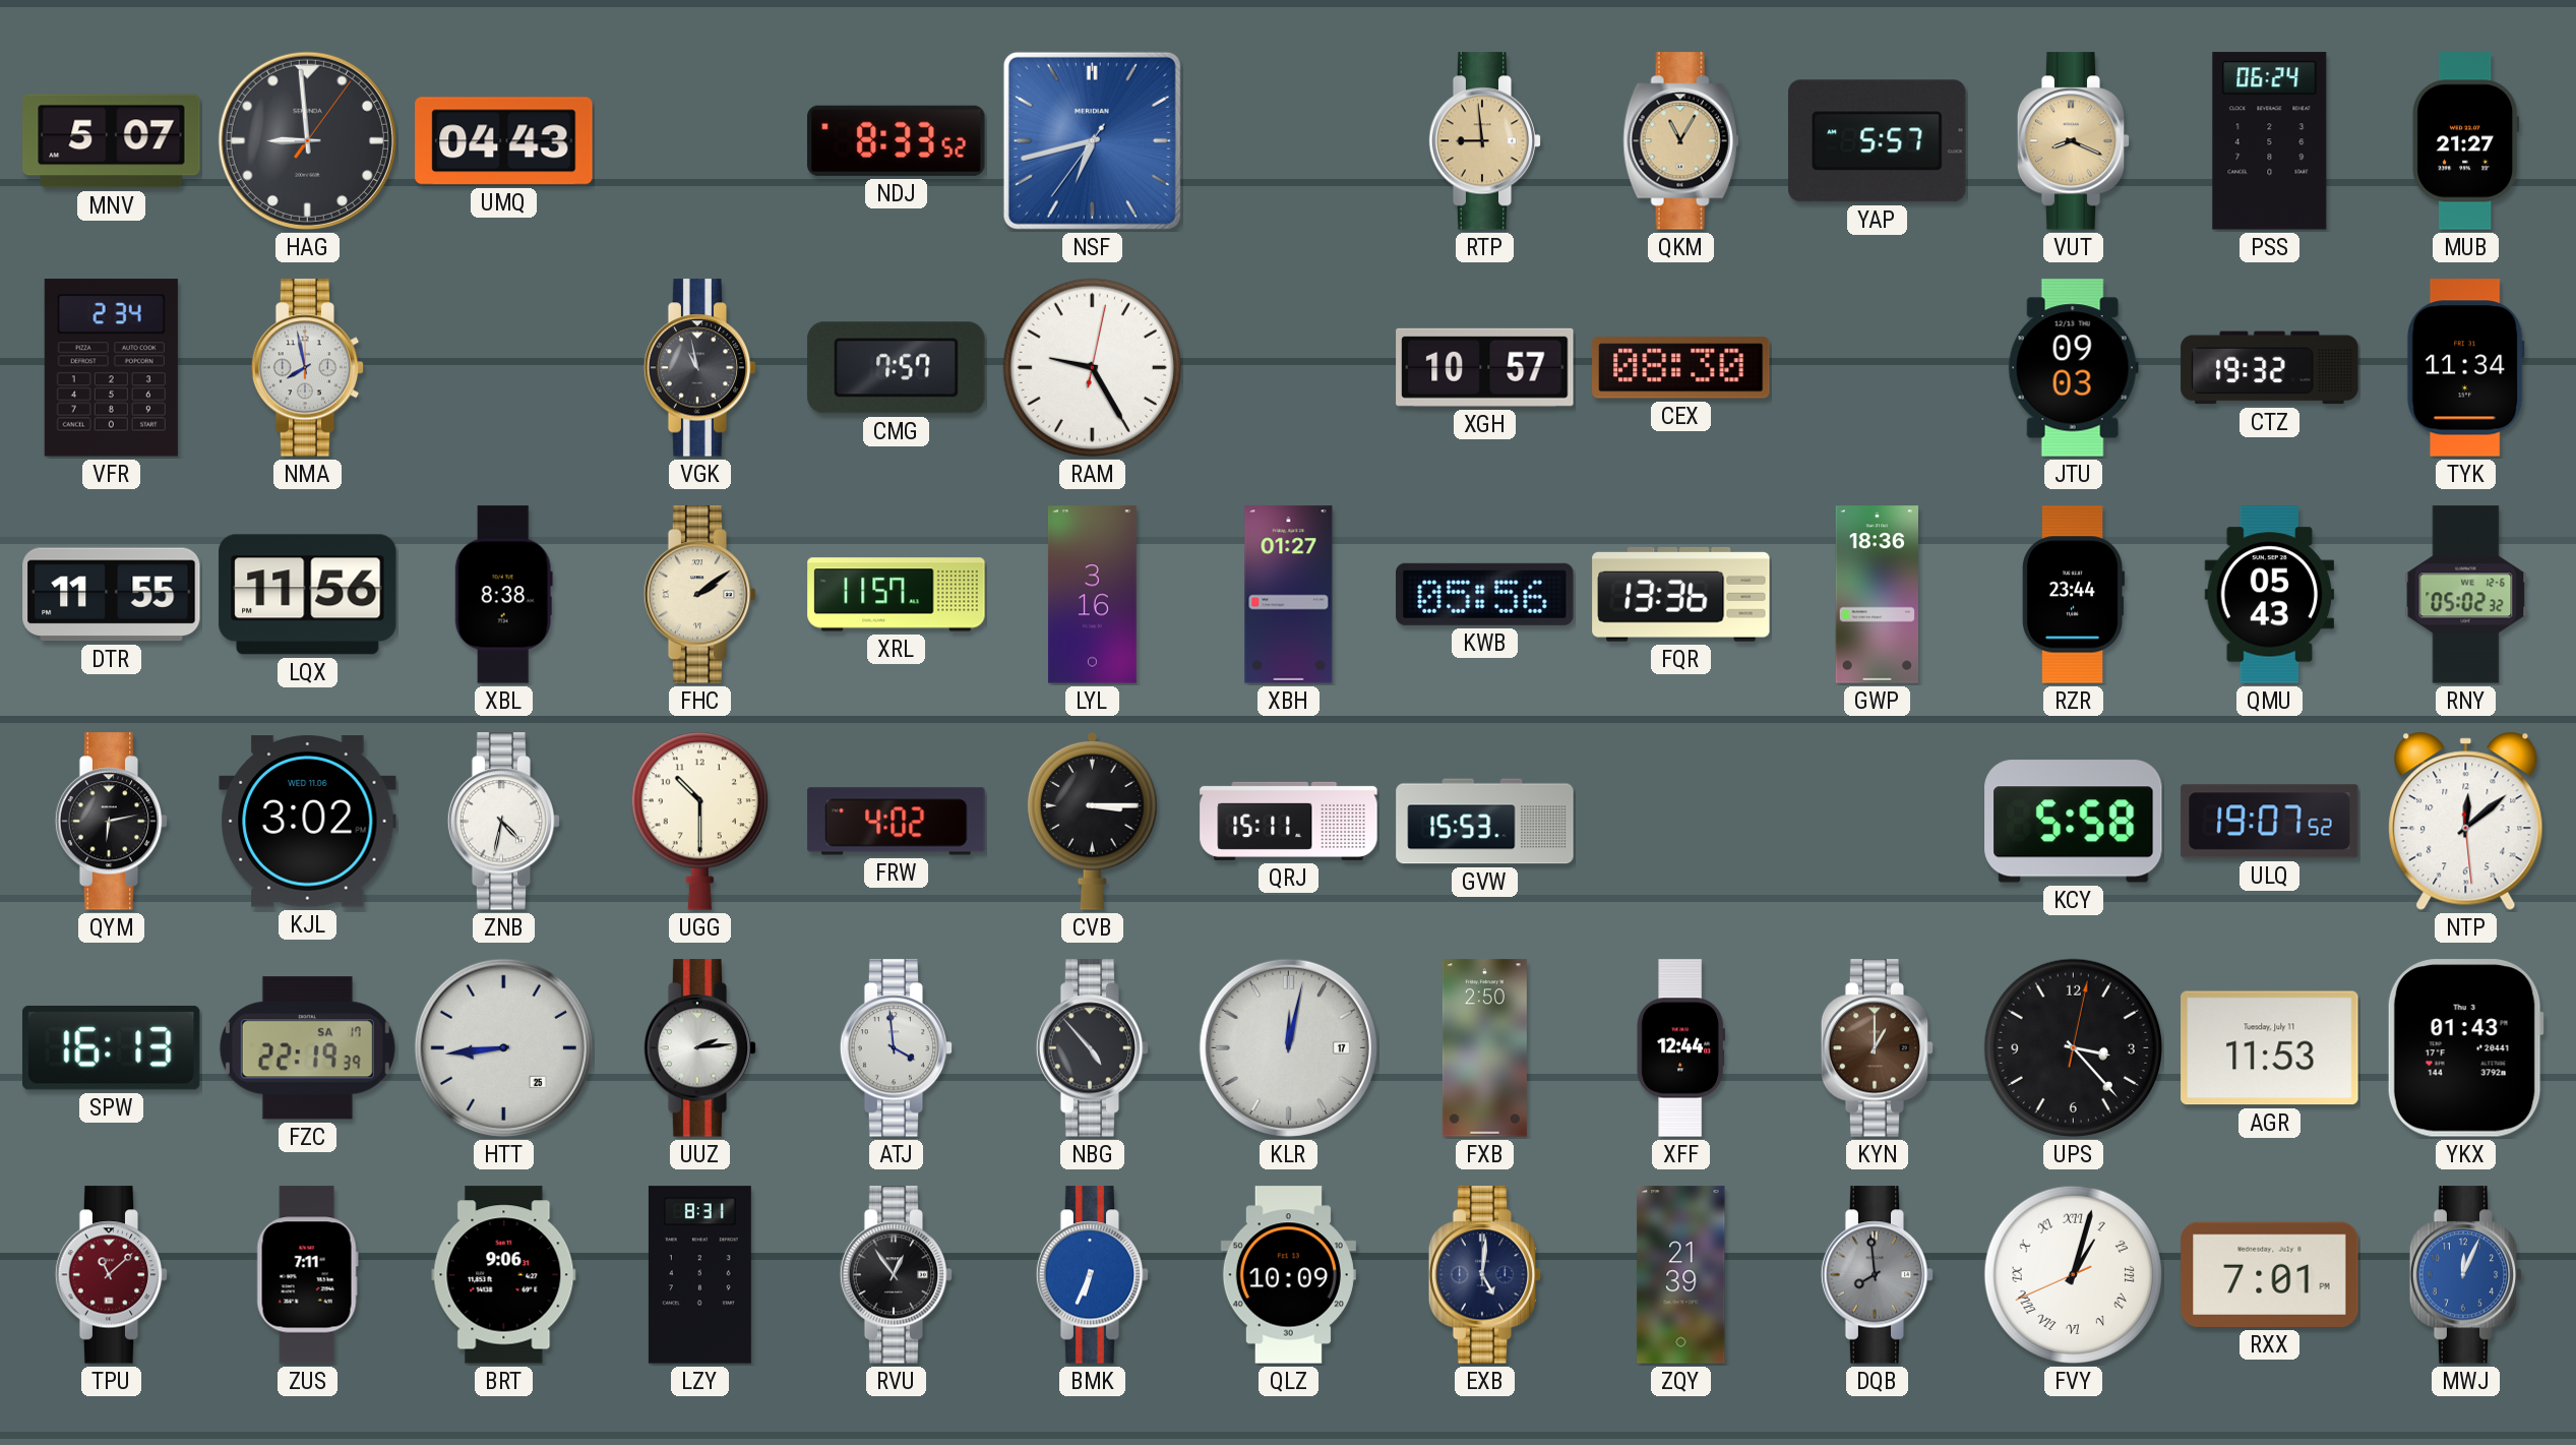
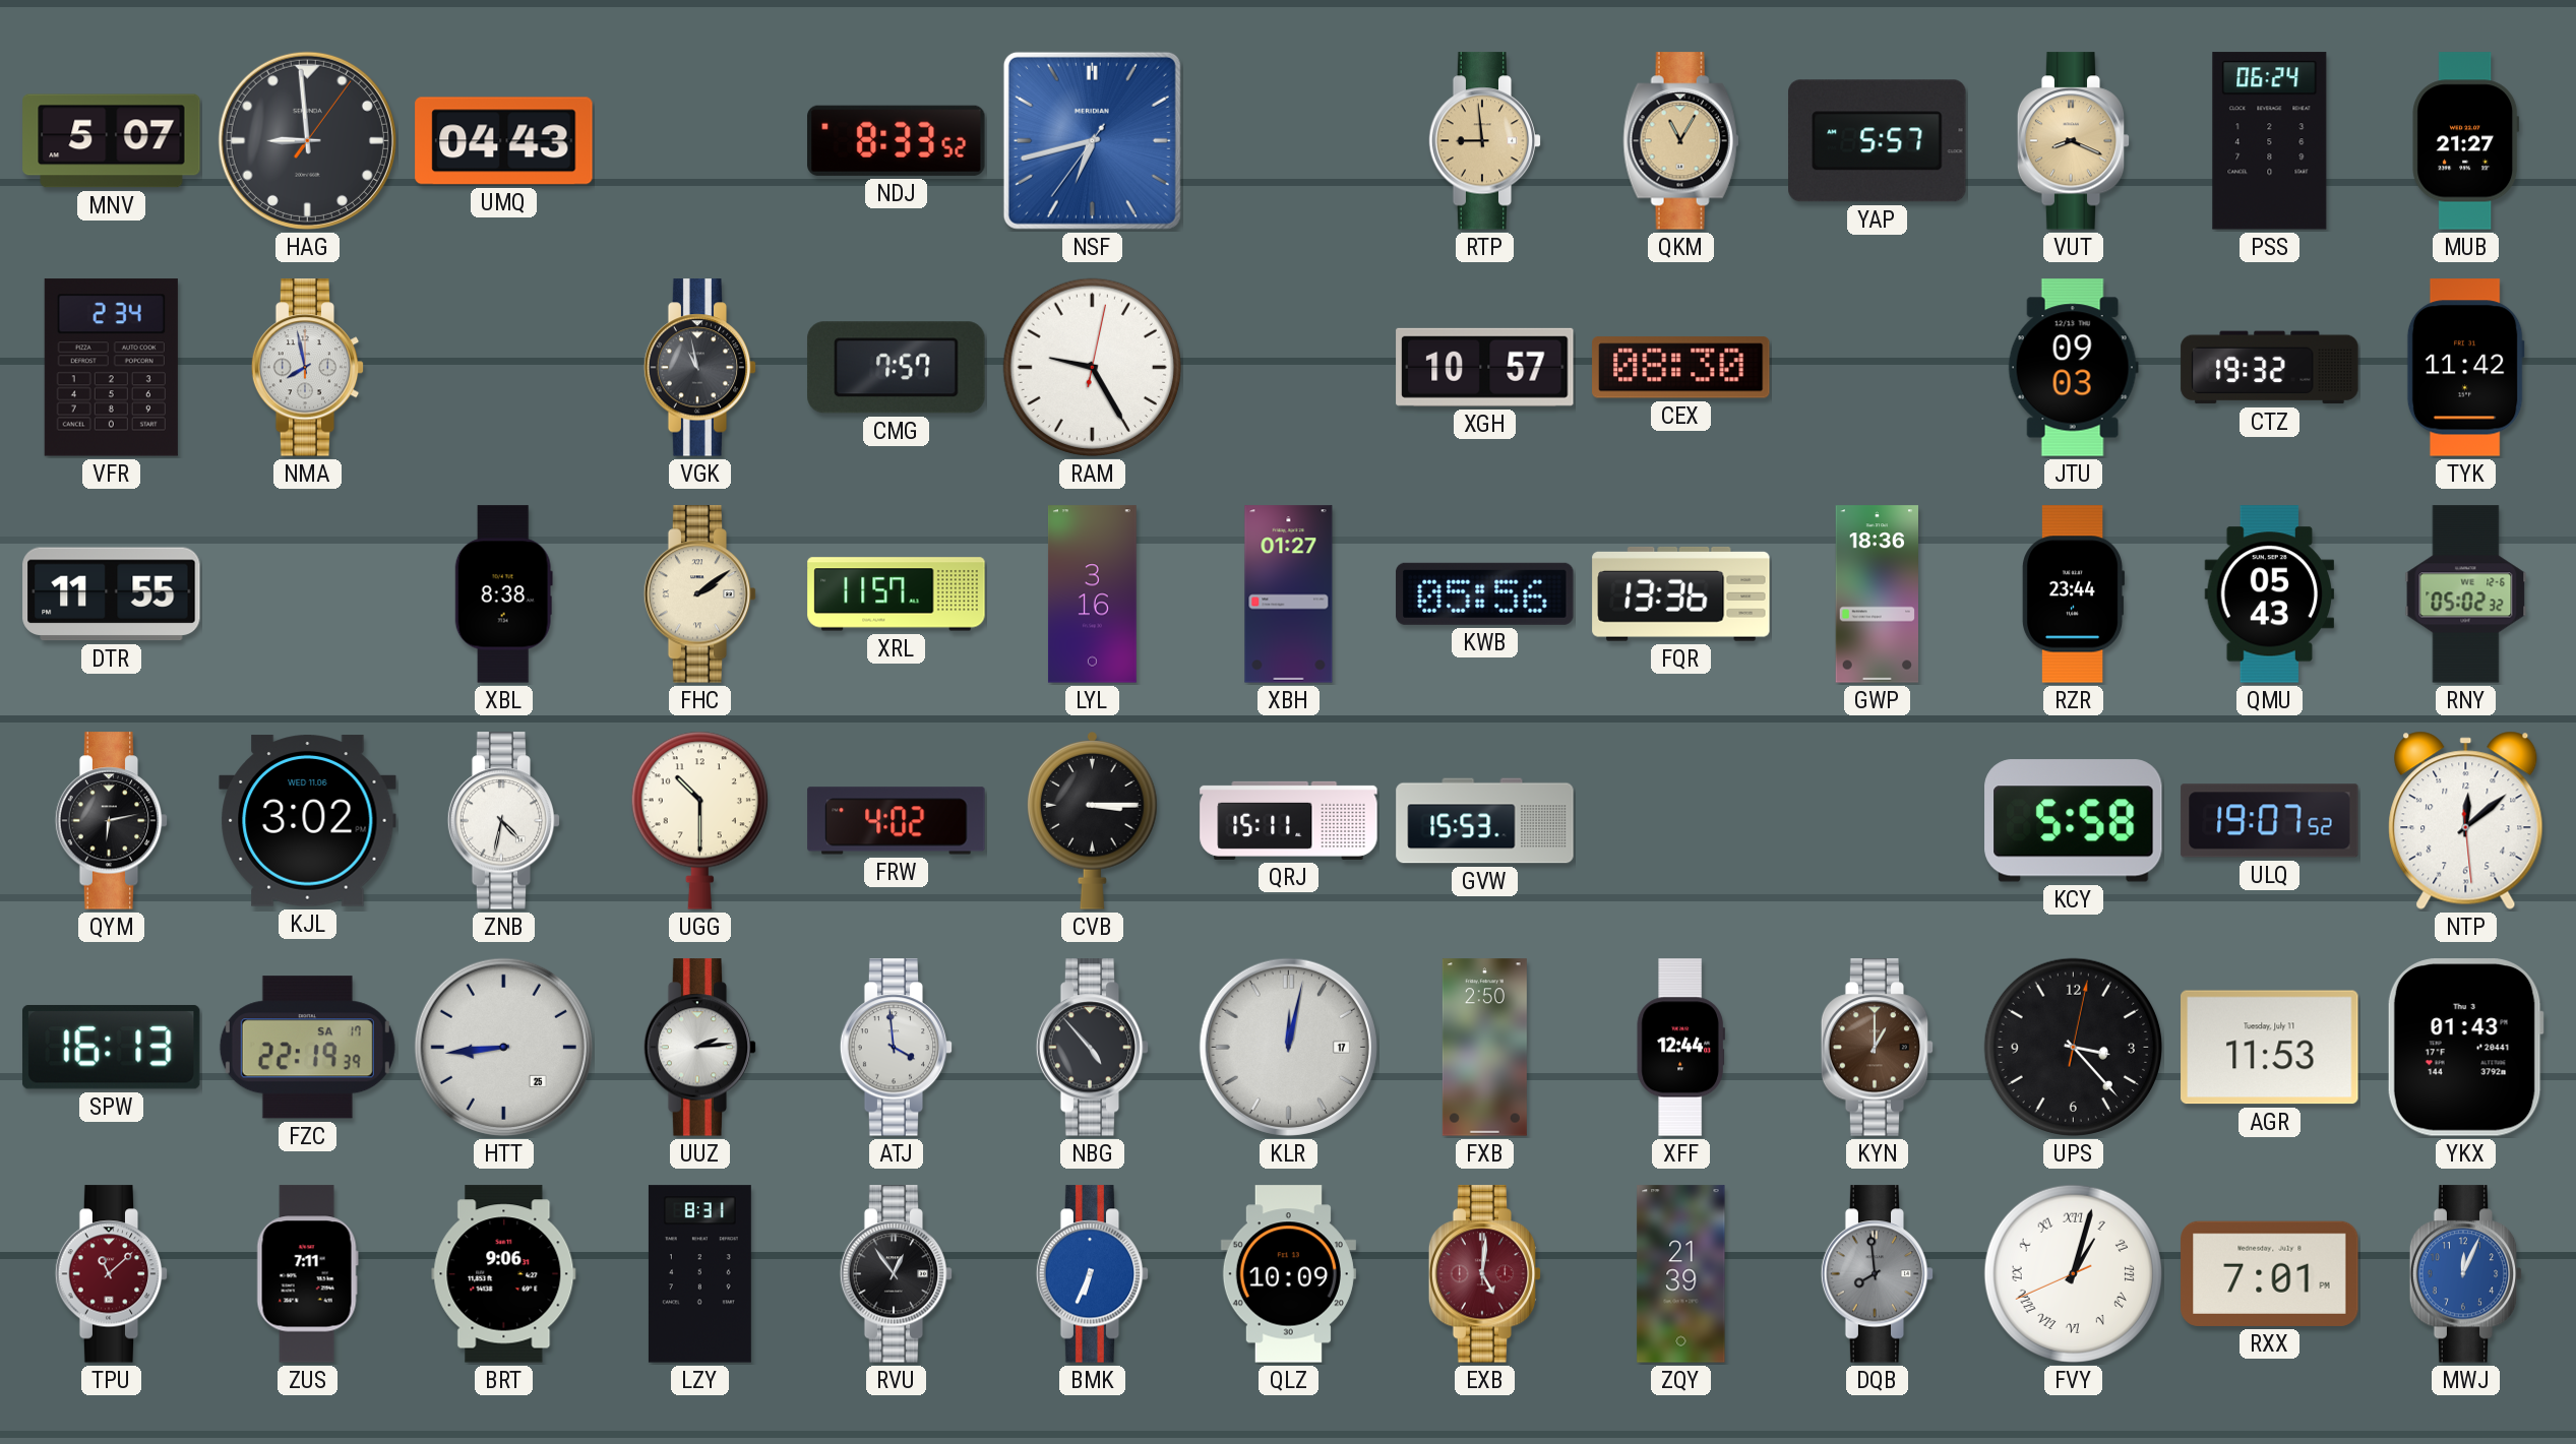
TYK: 11:34 -> 11:42
LQX: 11:56 -> none
EXB dial: navy -> burgundy
